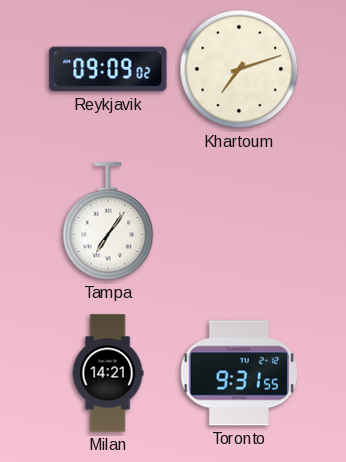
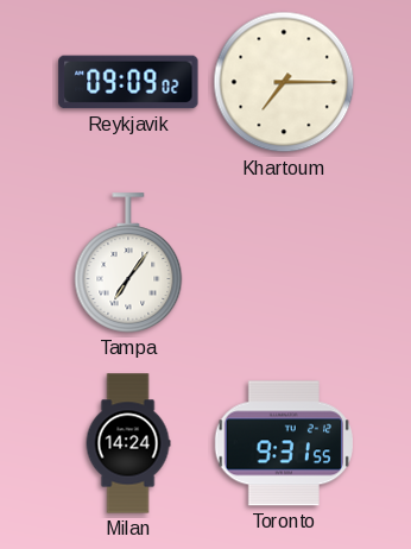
Khartoum: 7:12 -> 7:15
Milan: 14:21 -> 14:24
